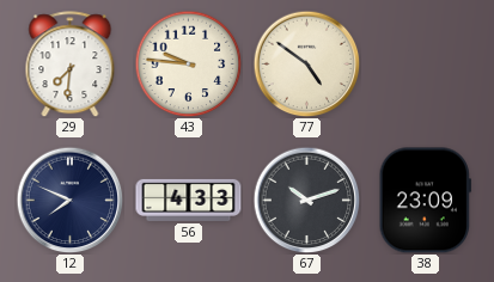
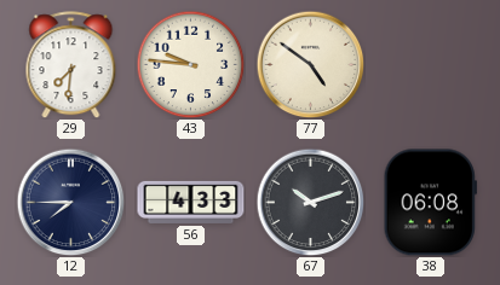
12: 7:49 -> 7:45
38: 23:09 -> 06:08
